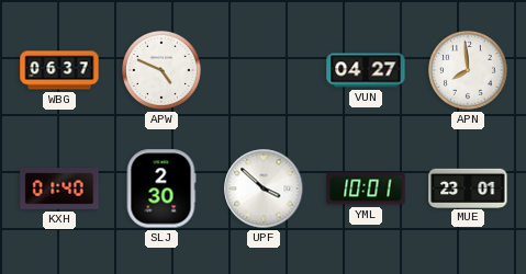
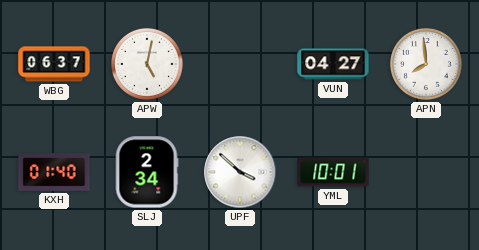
APW: 4:49 -> 5:02
SLJ: 2:30 -> 2:34
MUE: 23:01 -> none
